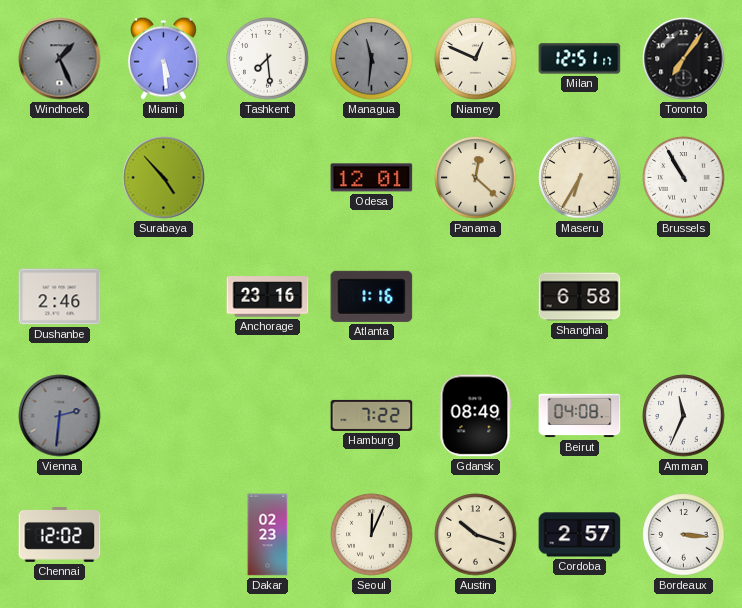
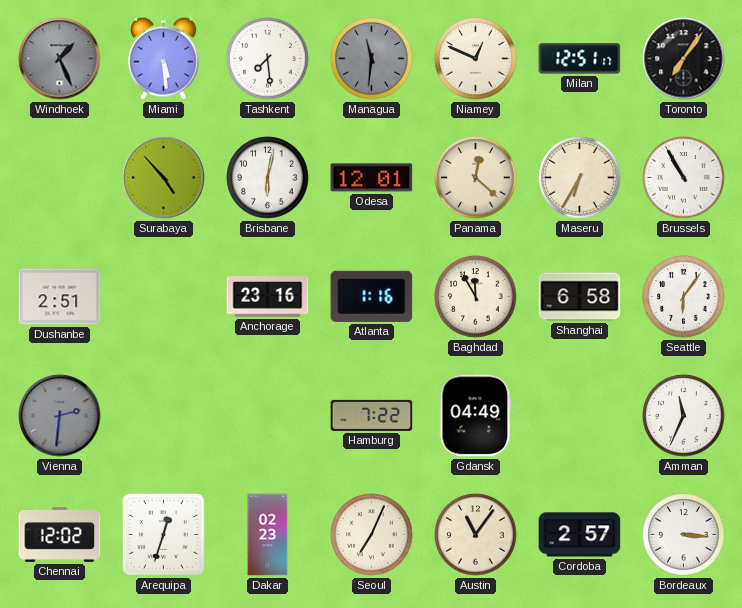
Brisbane: none -> 6:02
Dushanbe: 2:46 -> 2:51
Baghdad: none -> 11:55
Seattle: none -> 6:06
Gdansk: 08:49 -> 04:49
Beirut: 04:08 -> none
Arequipa: none -> 12:33
Seoul: 12:04 -> 7:04
Austin: 10:18 -> 11:06
